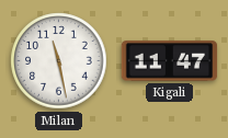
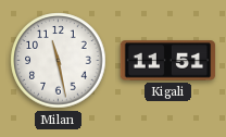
Kigali: 11:47 -> 11:51
